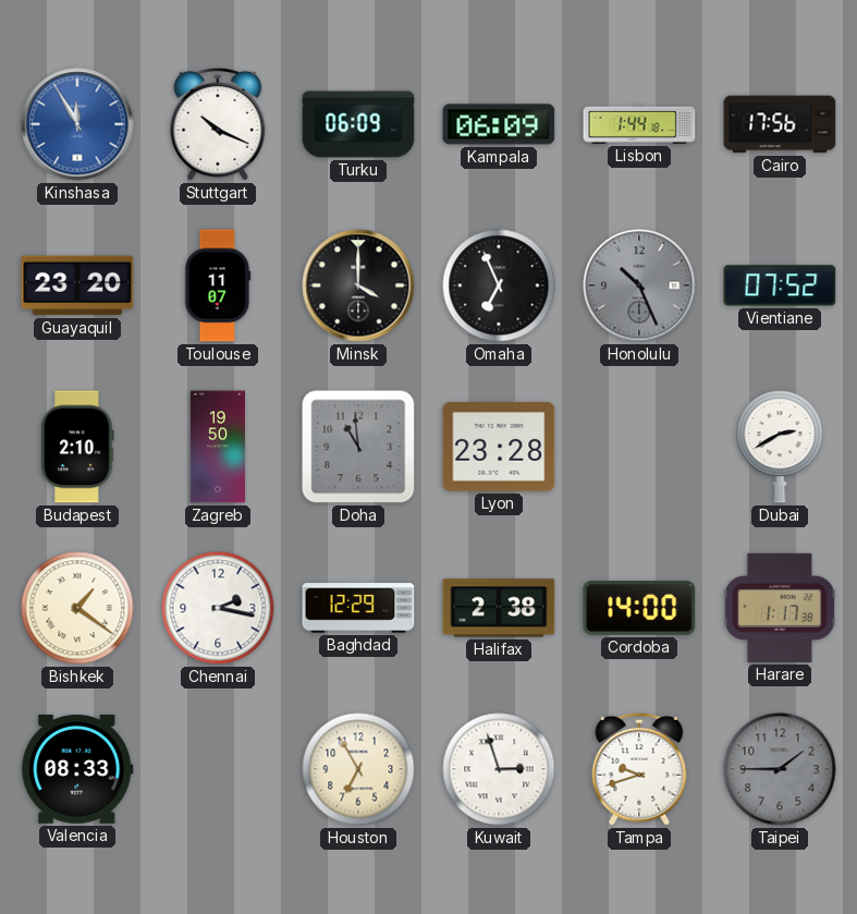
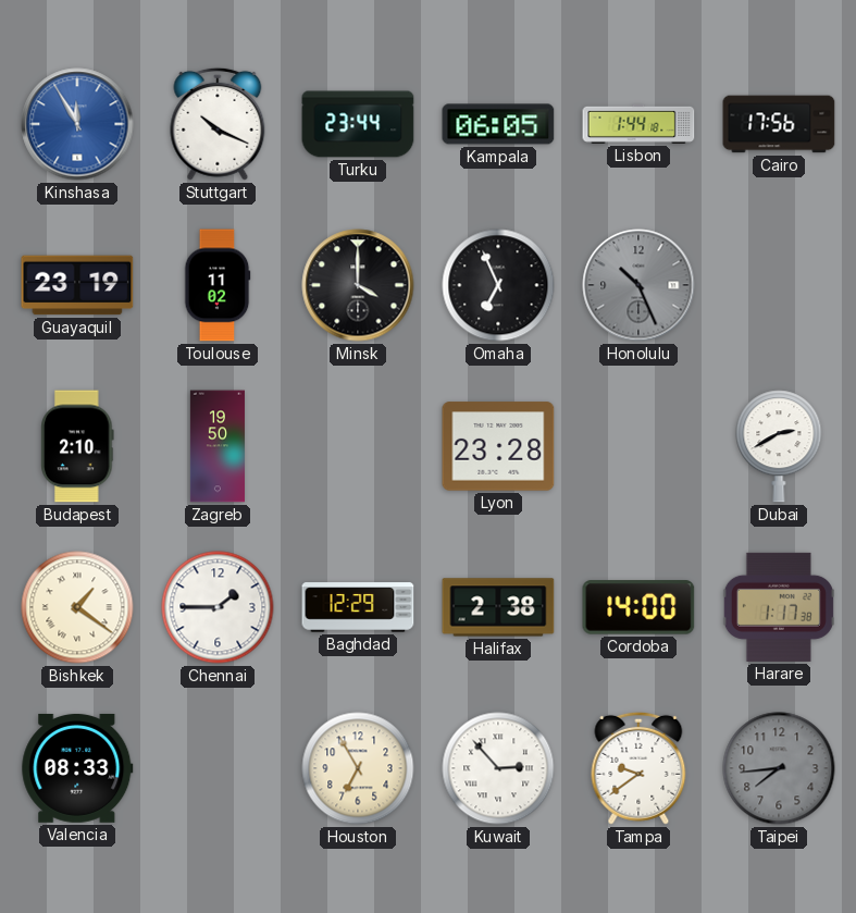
Turku: 06:09 -> 23:44
Kampala: 06:09 -> 06:05
Guayaquil: 23:20 -> 23:19
Toulouse: 11:07 -> 11:02
Vientiane: 07:52 -> none
Doha: 10:59 -> none
Chennai: 2:17 -> 1:45
Kuwait: 2:57 -> 2:53
Tampa: 9:42 -> 9:39
Taipei: 1:45 -> 7:44
